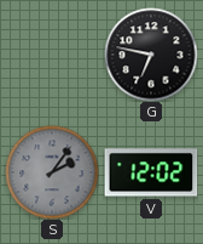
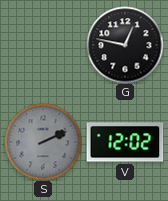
G: 6:47 -> 12:47
S: 2:06 -> 2:11
